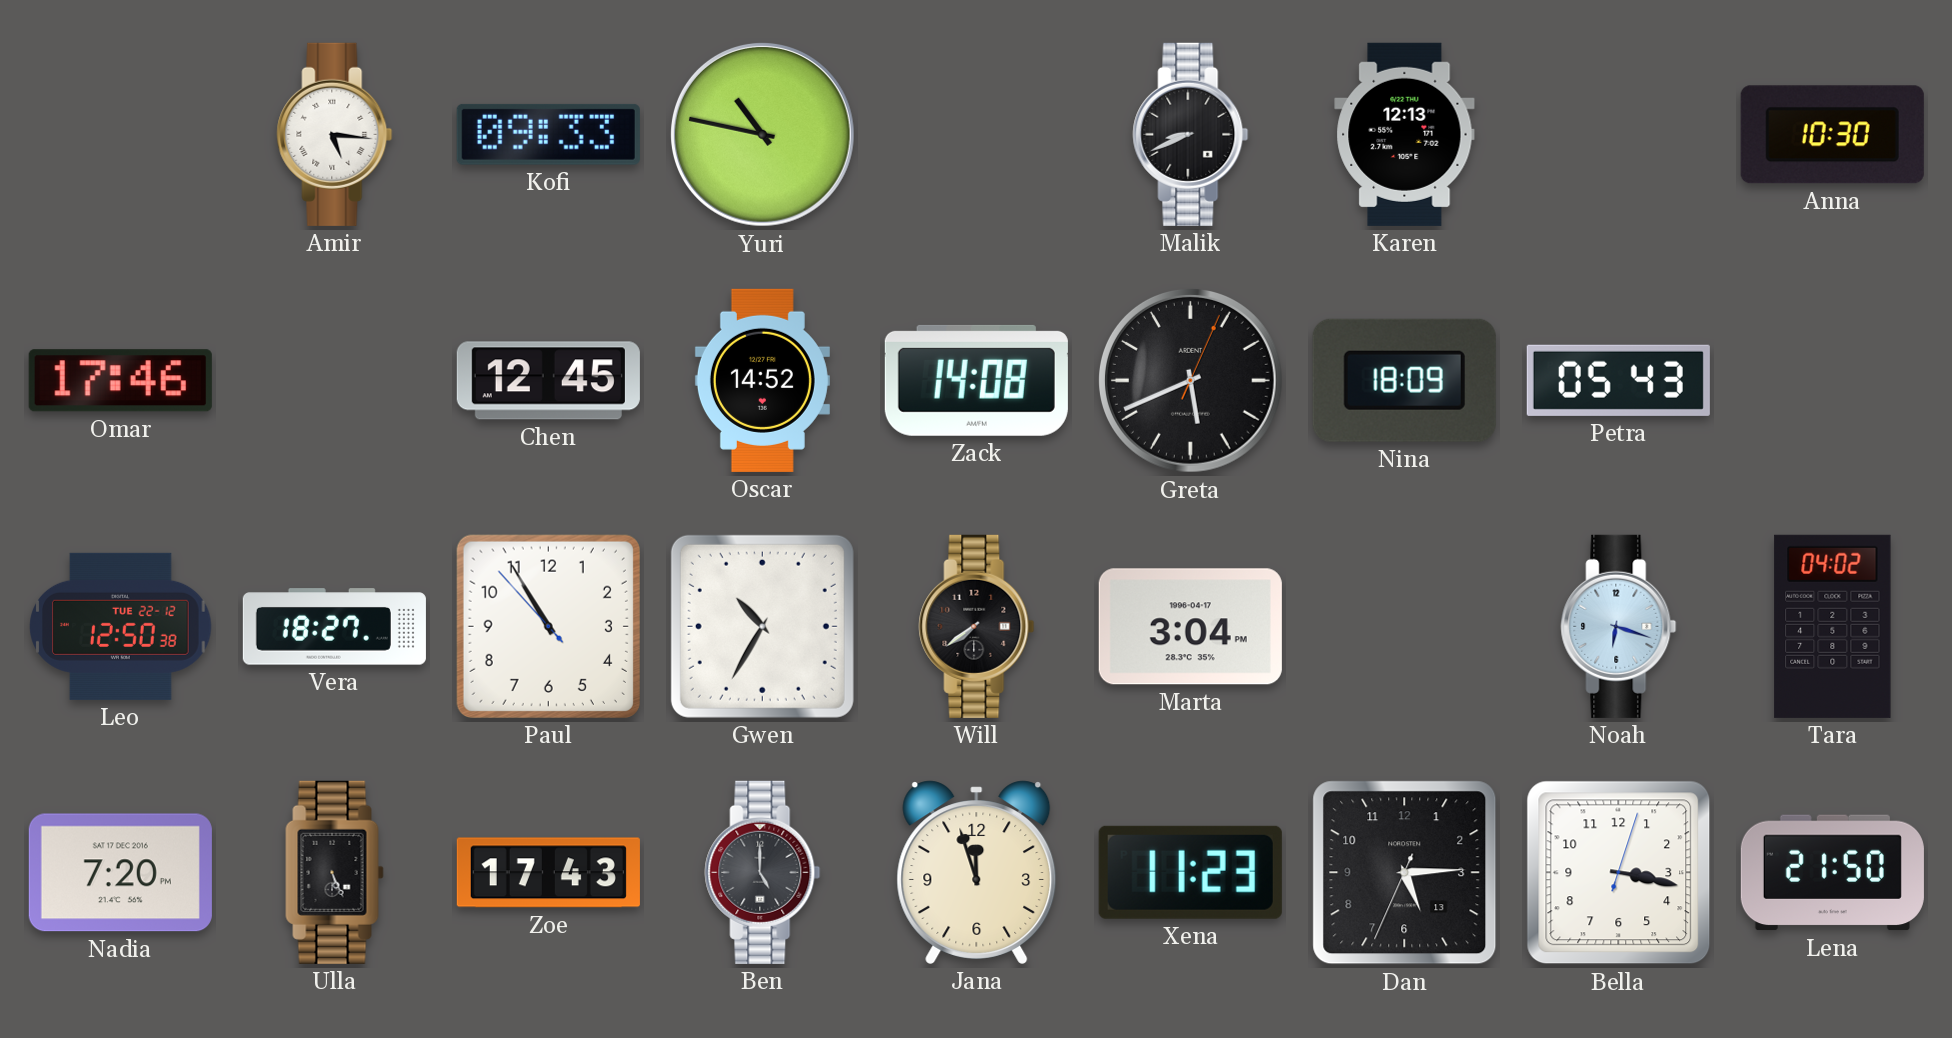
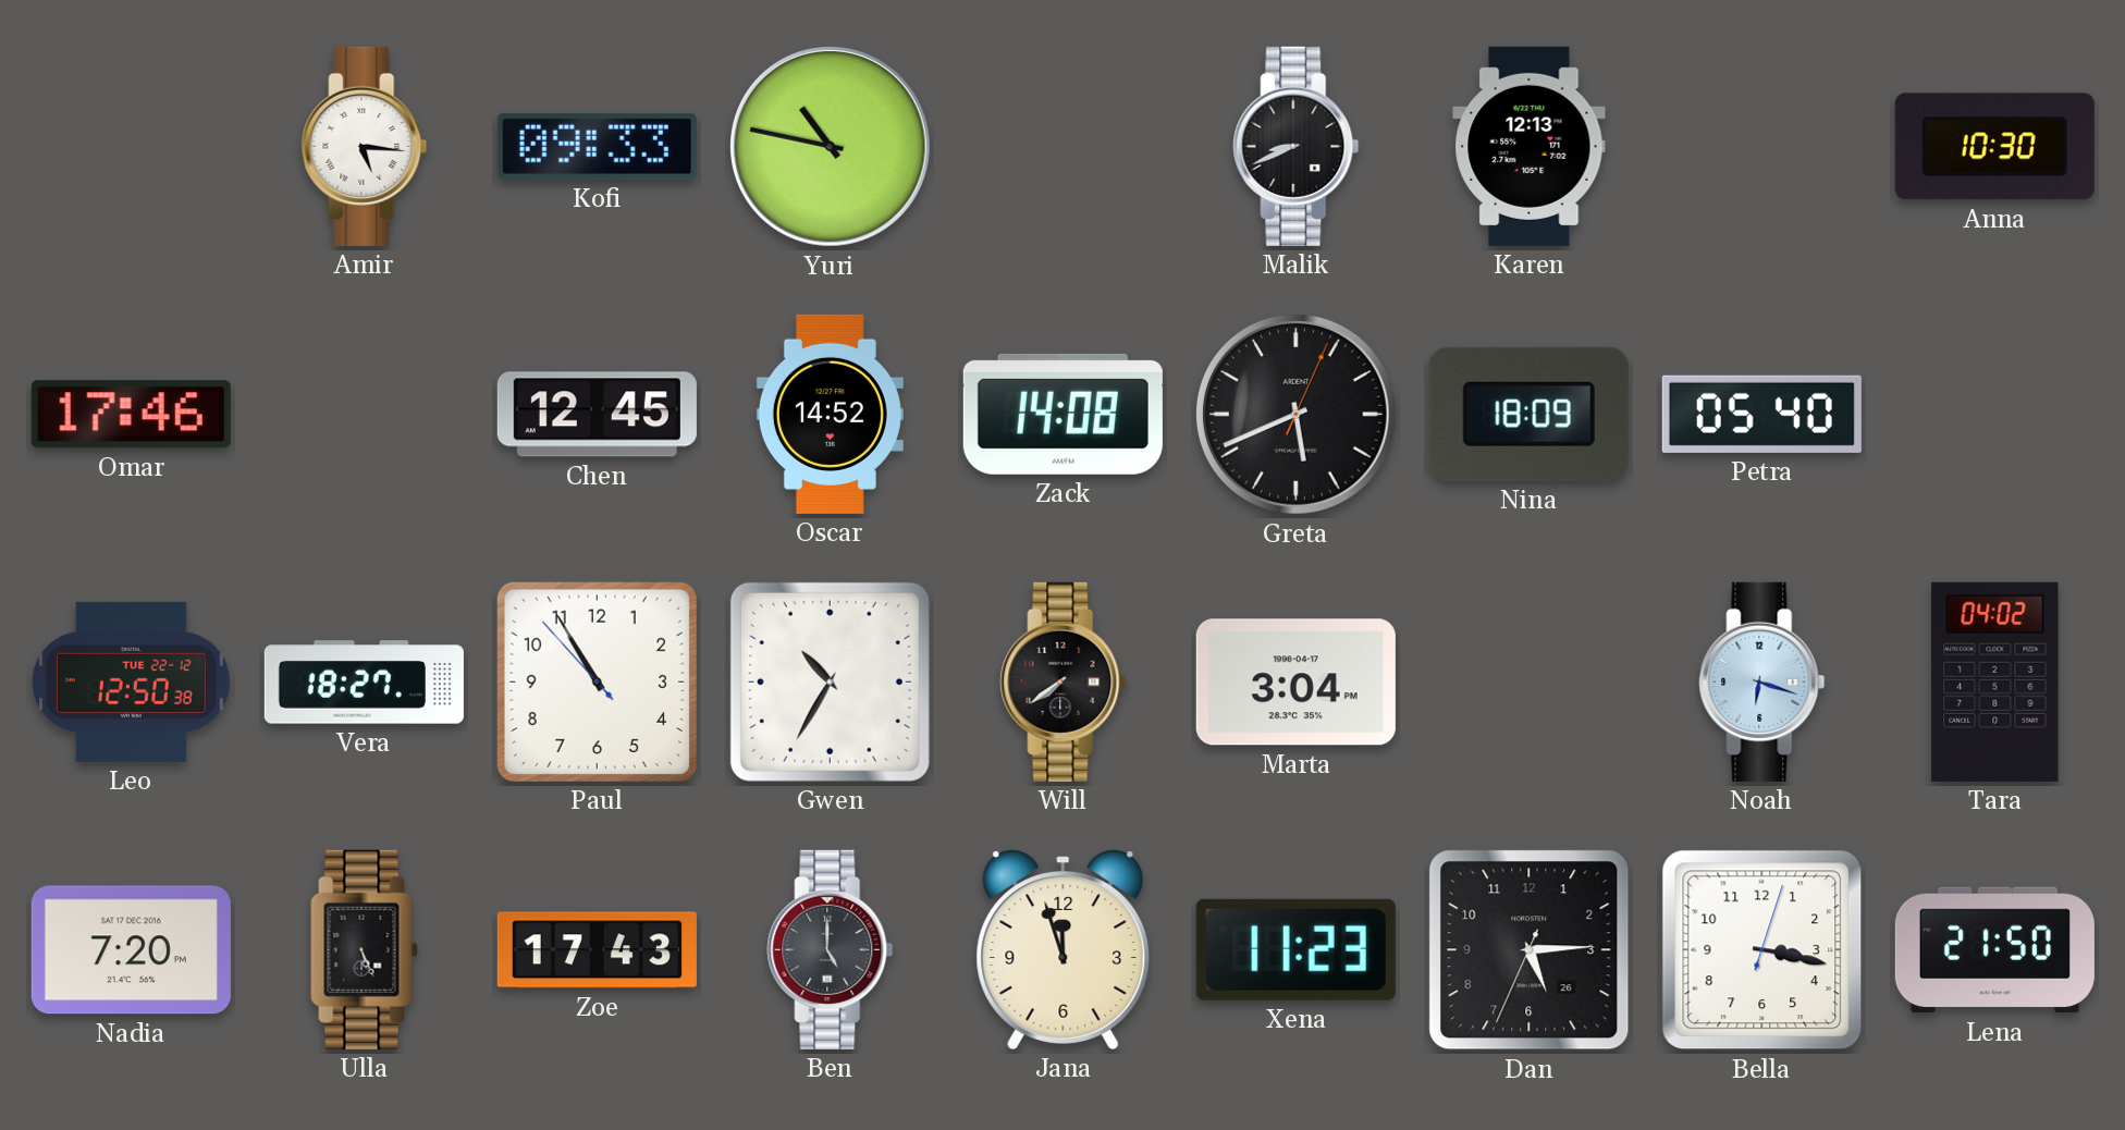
Petra: 05:43 -> 05:40
Dan date: 13 -> 26
